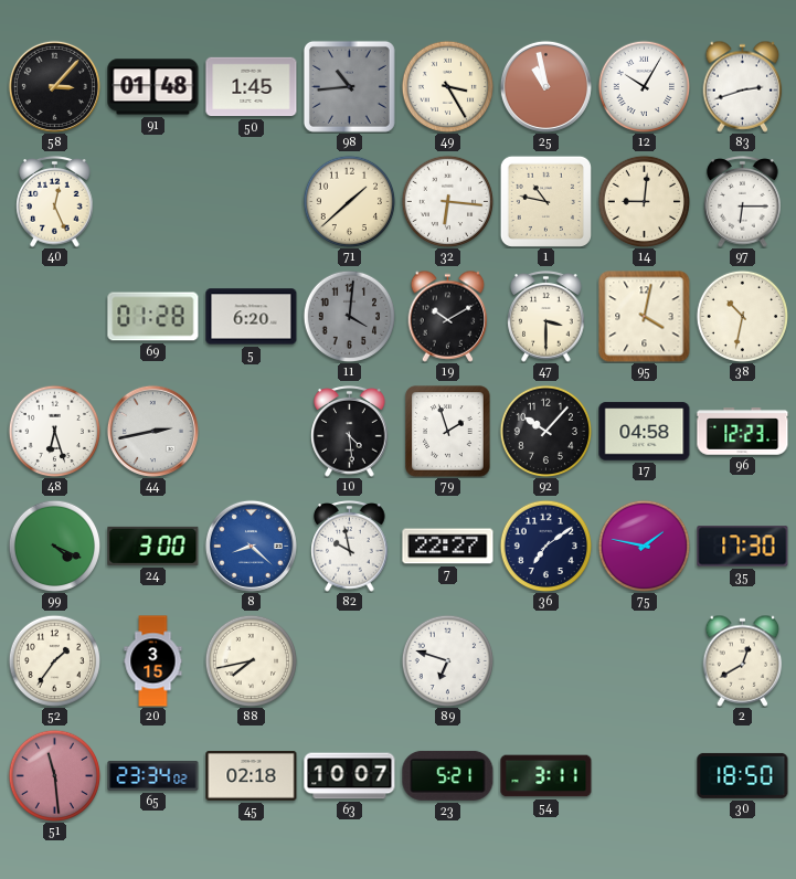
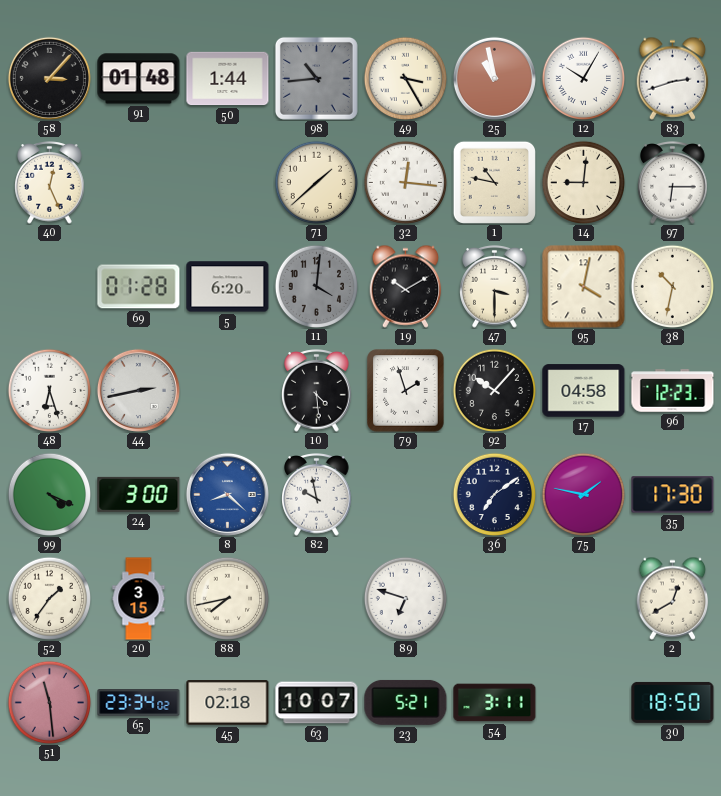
50: 1:45 -> 1:44
32: 6:16 -> 12:16
7: 22:27 -> none
